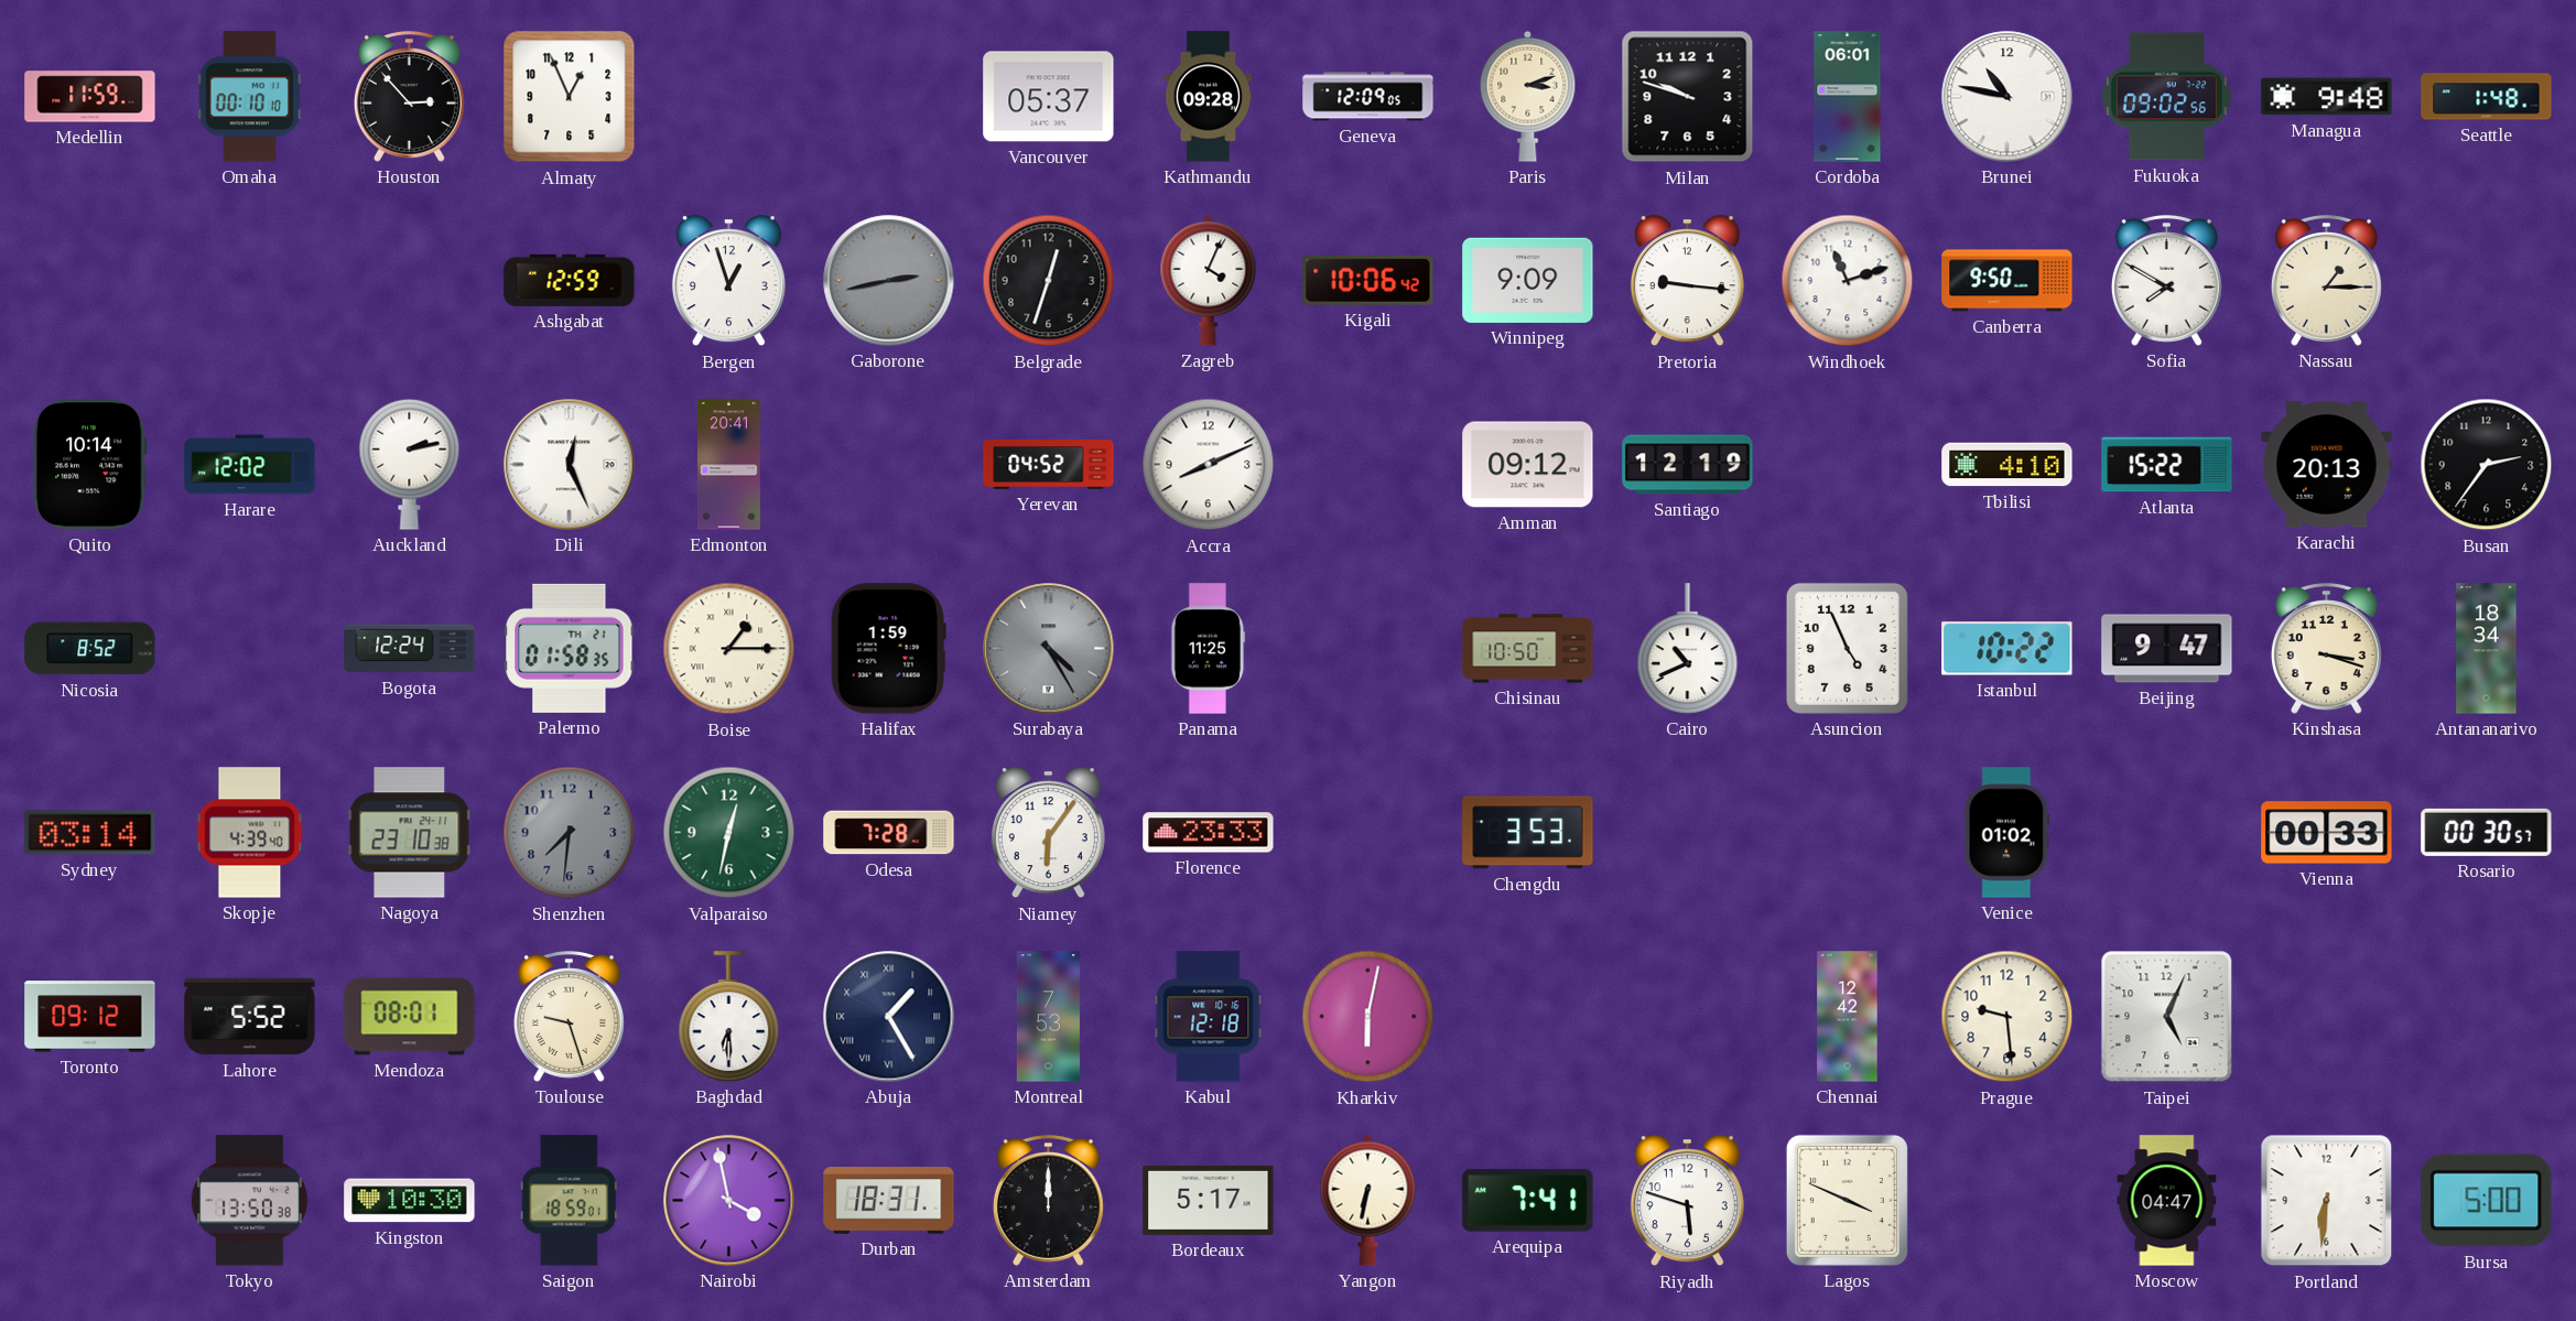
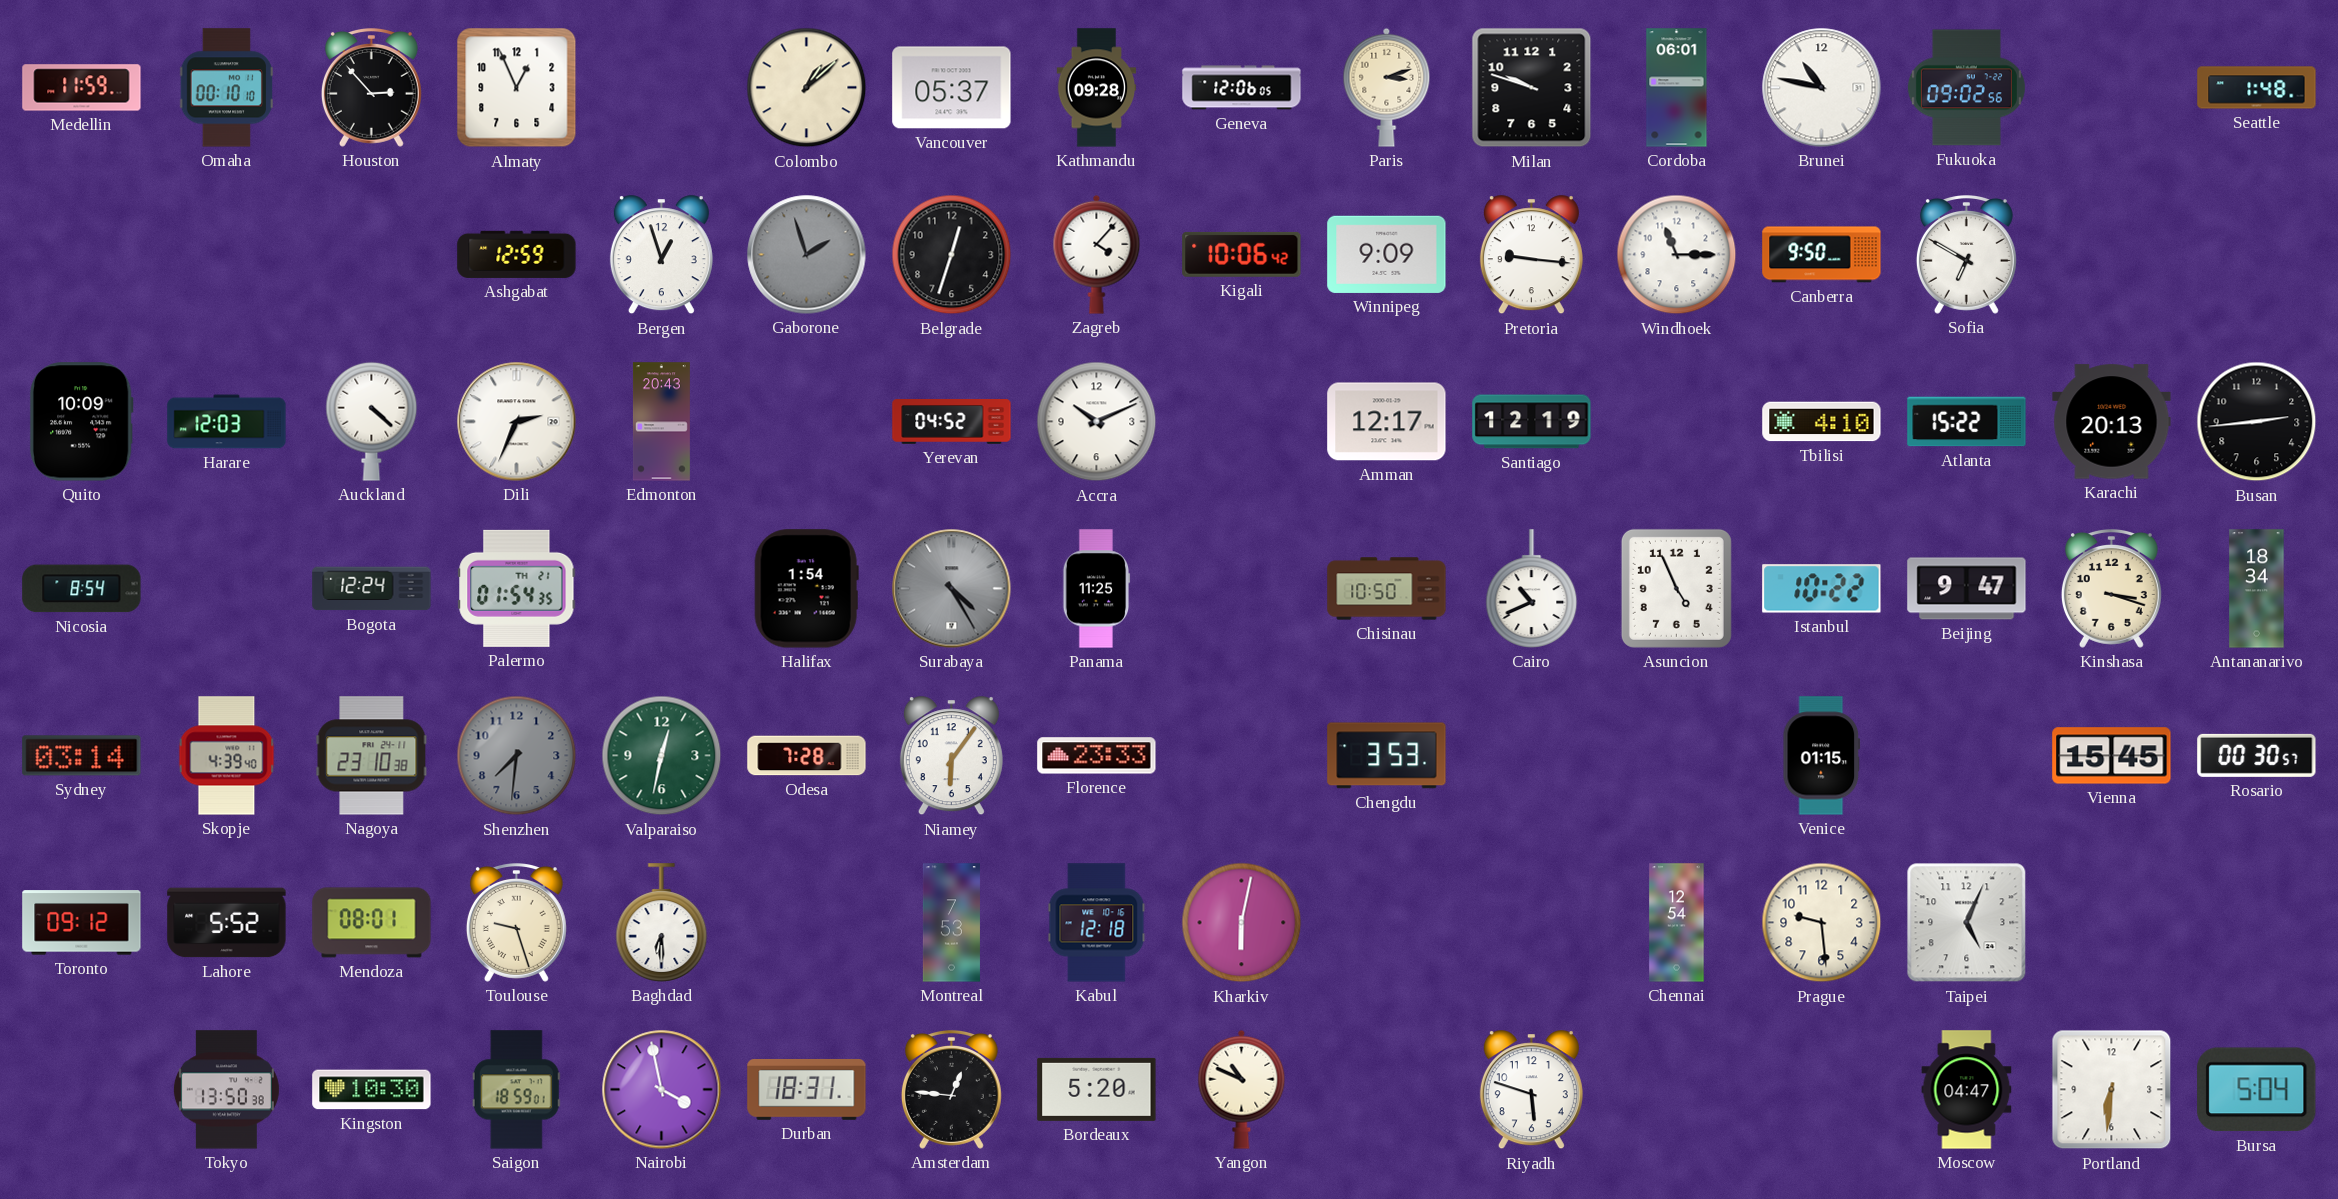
Colombo: none -> 1:08
Geneva: 12:09 -> 12:06
Managua: 9:48 -> none
Gaborone: 2:43 -> 1:57
Zagreb: 4:04 -> 4:07
Windhoek: 11:12 -> 11:15
Sofia: 7:50 -> 6:50
Nassau: 1:15 -> none
Quito: 10:14 -> 10:09
Harare: 12:02 -> 12:03
Auckland: 2:13 -> 4:22
Dili: 12:26 -> 2:34
Edmonton: 20:41 -> 20:43
Accra: 8:11 -> 10:11
Amman: 09:12 -> 12:17
Busan: 2:36 -> 2:44
Nicosia: 8:52 -> 8:54
Palermo: 01:58 -> 01:54
Boise: 1:15 -> none
Halifax: 1:59 -> 1:54
Venice: 01:02 -> 01:15
Vienna: 00:33 -> 15:45
Abuja: 1:25 -> none
Chennai: 12:42 -> 12:54
Amsterdam: 12:00 -> 12:46
Bordeaux: 5:17 -> 5:20
Yangon: 6:32 -> 10:49
Arequipa: 7:41 -> none
Lagos: 3:49 -> none
Bursa: 5:00 -> 5:04
